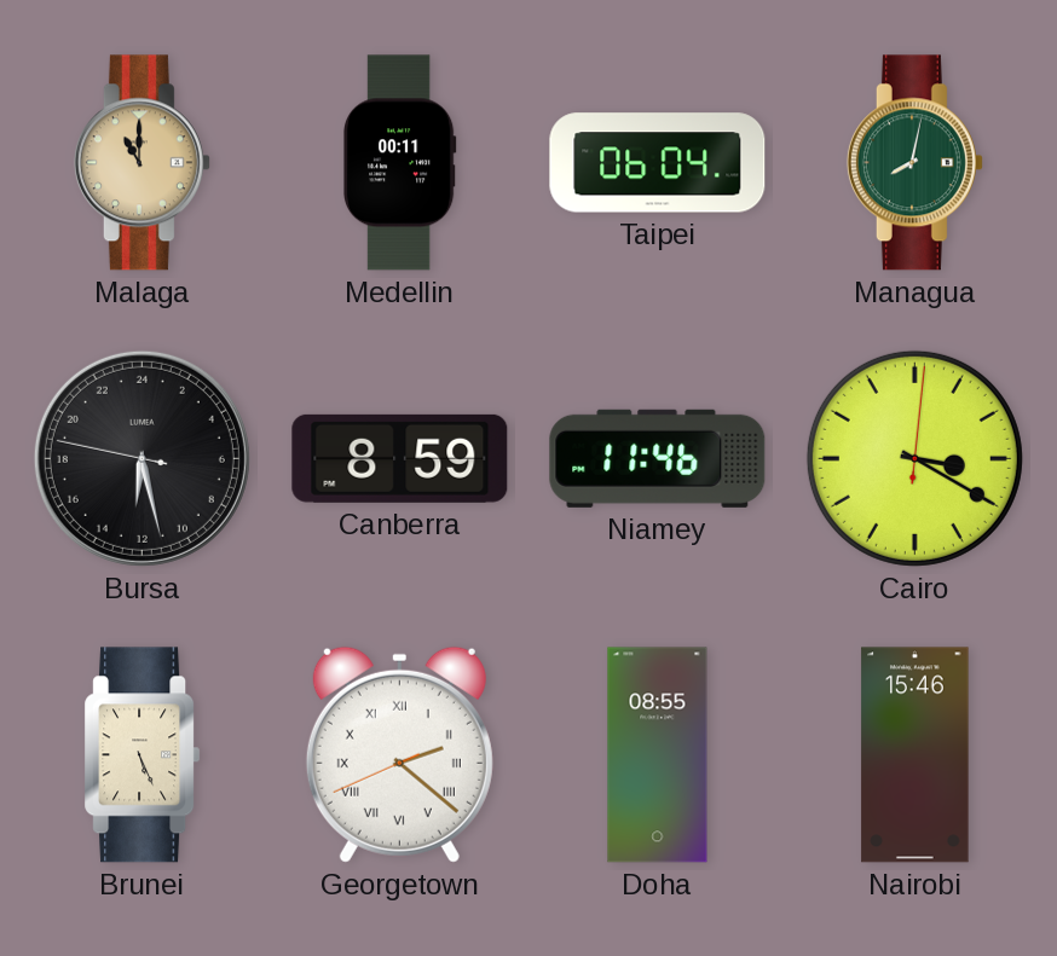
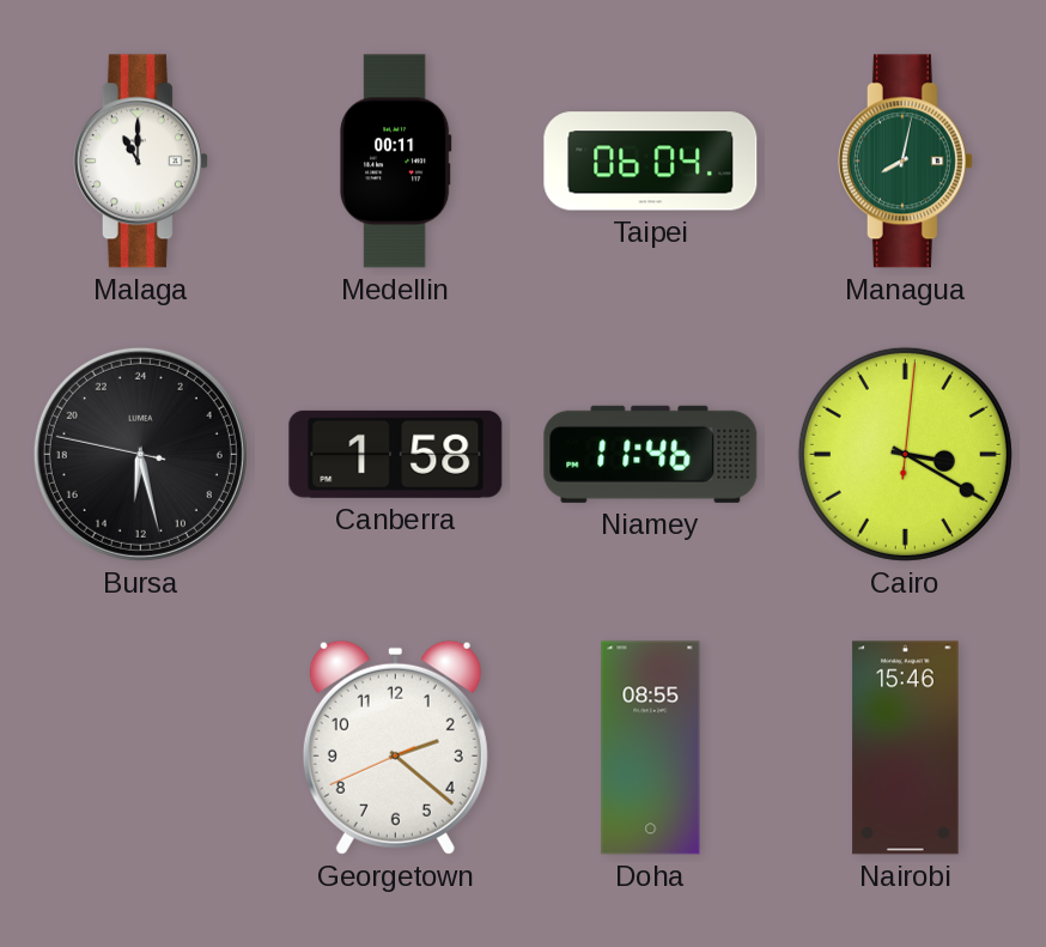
Malaga dial: champagne -> white
Canberra: 8:59 -> 1:58
Brunei: 5:26 -> none
Georgetown numerals: Roman -> Arabic
